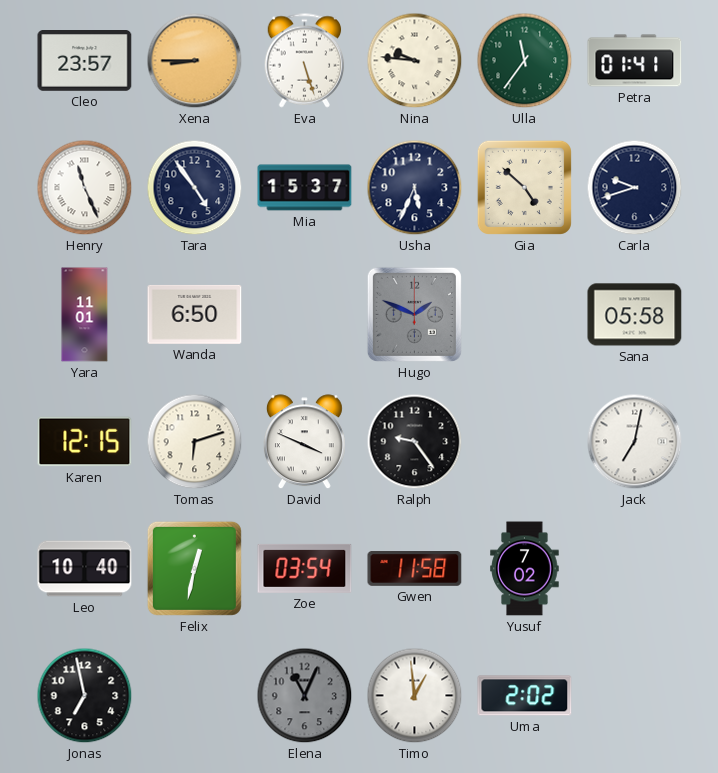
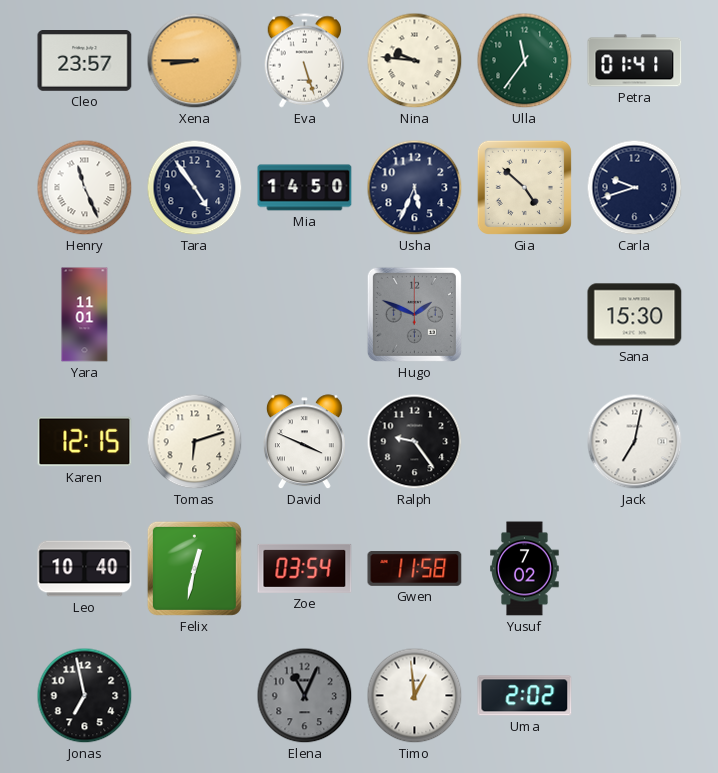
Mia: 15:37 -> 14:50
Wanda: 6:50 -> none
Sana: 05:58 -> 15:30
